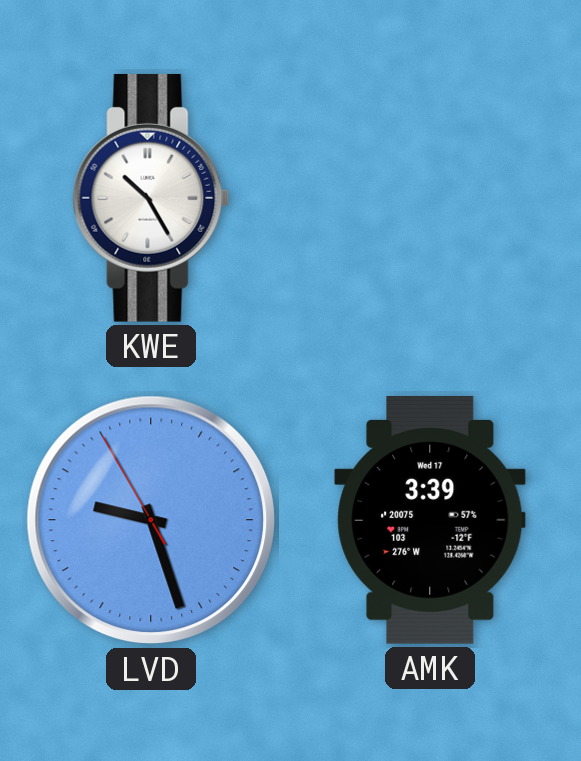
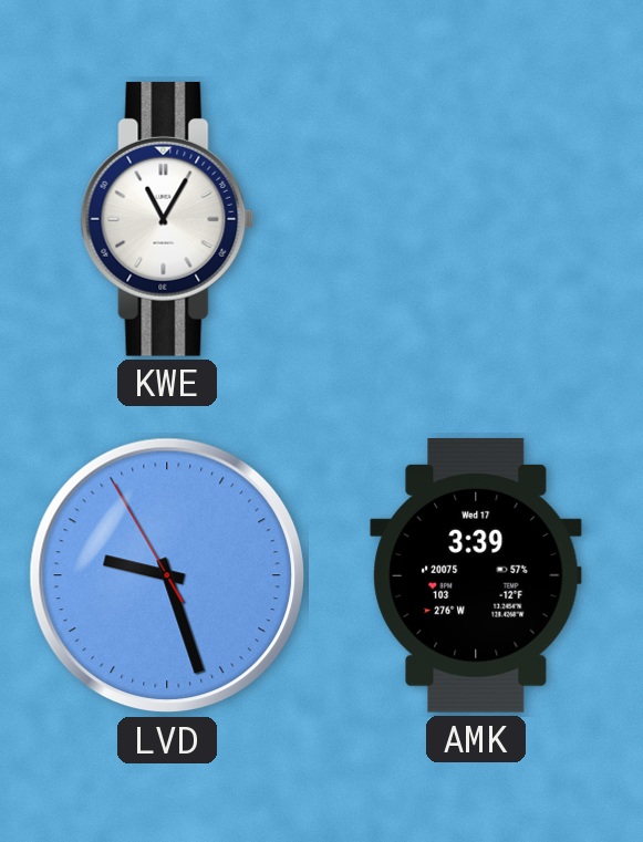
KWE: 10:25 -> 11:05
